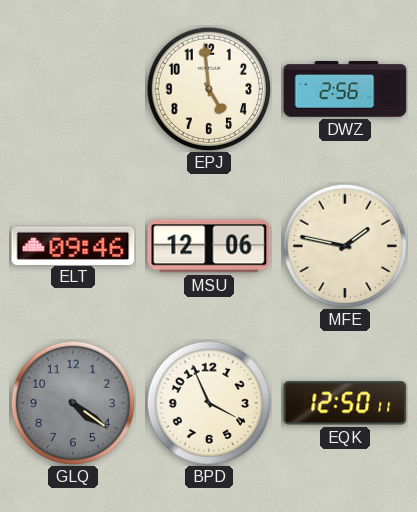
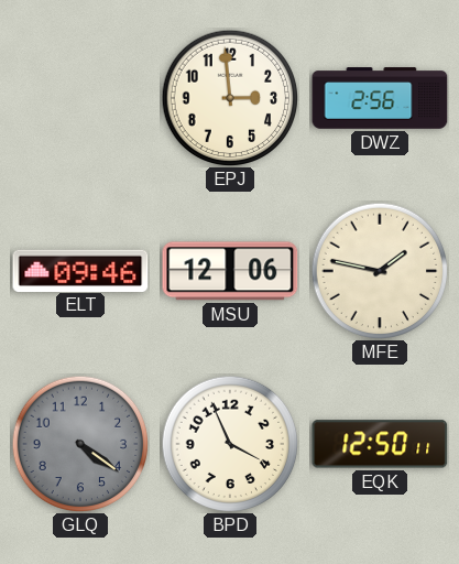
EPJ: 4:59 -> 2:59
